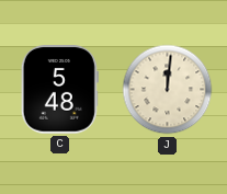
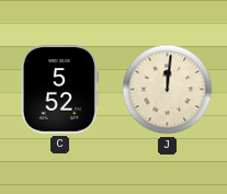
C: 5:48 -> 5:52
